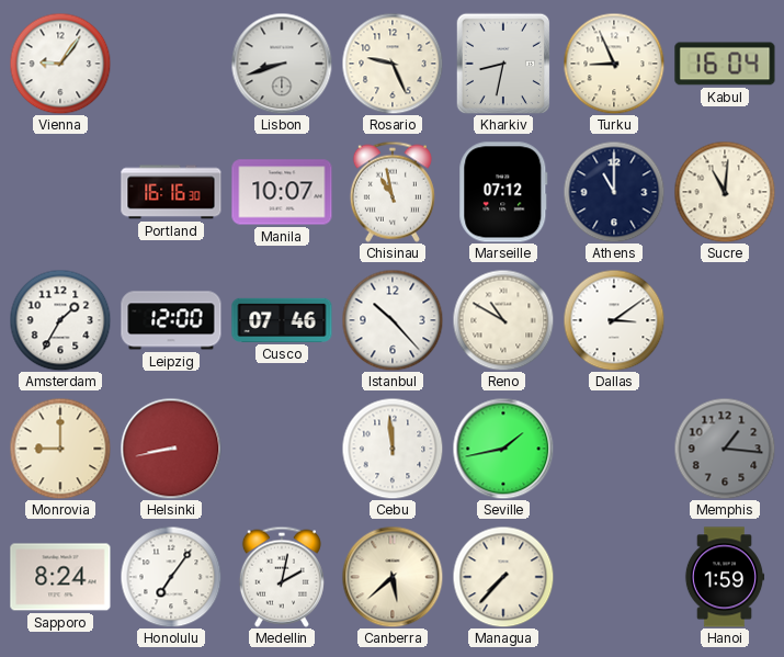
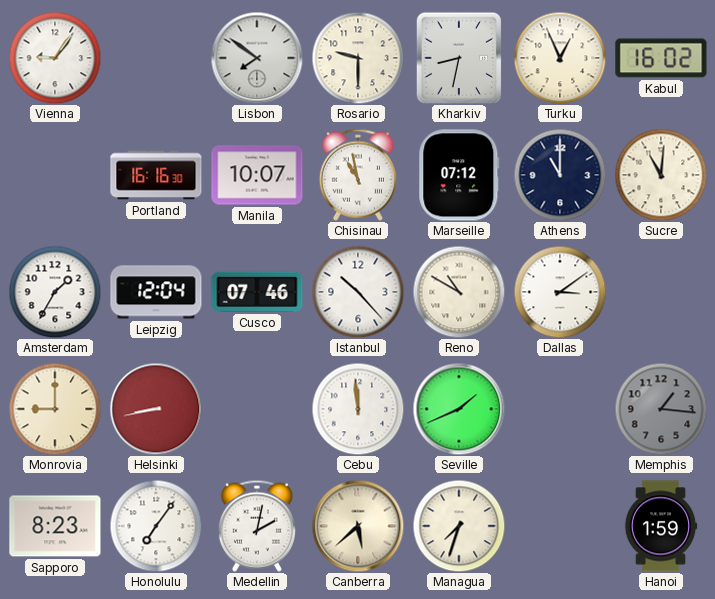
Lisbon: 8:42 -> 7:51
Rosario: 9:26 -> 9:30
Turku: 8:56 -> 12:56
Kabul: 16:04 -> 16:02
Leipzig: 12:00 -> 12:04
Seville: 1:43 -> 1:41
Sapporo: 8:24 -> 8:23
Managua: 7:37 -> 7:33
